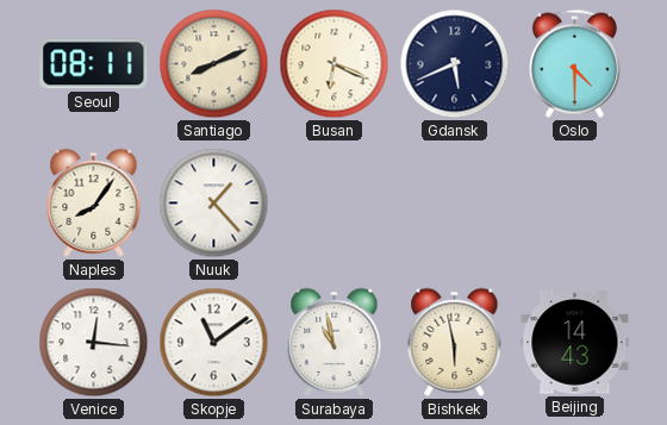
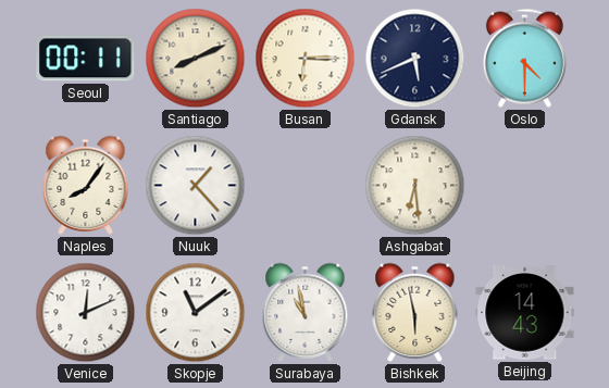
Seoul: 08:11 -> 00:11
Busan: 6:19 -> 6:15
Ashgabat: none -> 6:29
Venice: 12:16 -> 12:11
